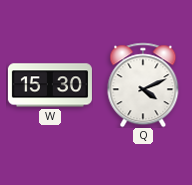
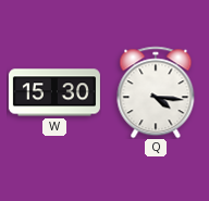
Q: 4:11 -> 4:16
